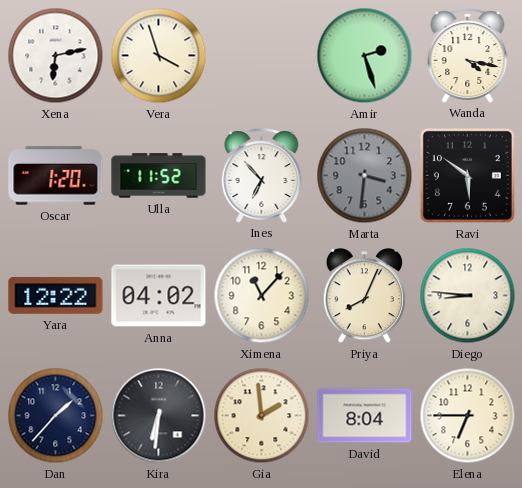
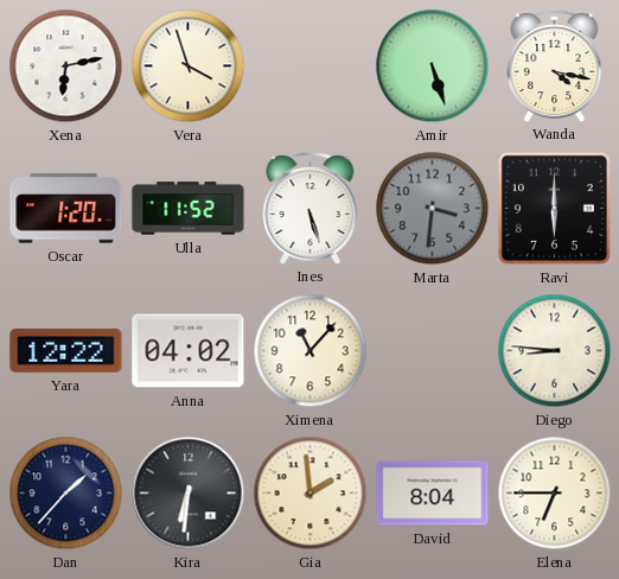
Amir: 2:27 -> 5:27
Ines: 6:53 -> 5:27
Ravi: 5:51 -> 6:00
Priya: 8:04 -> none
